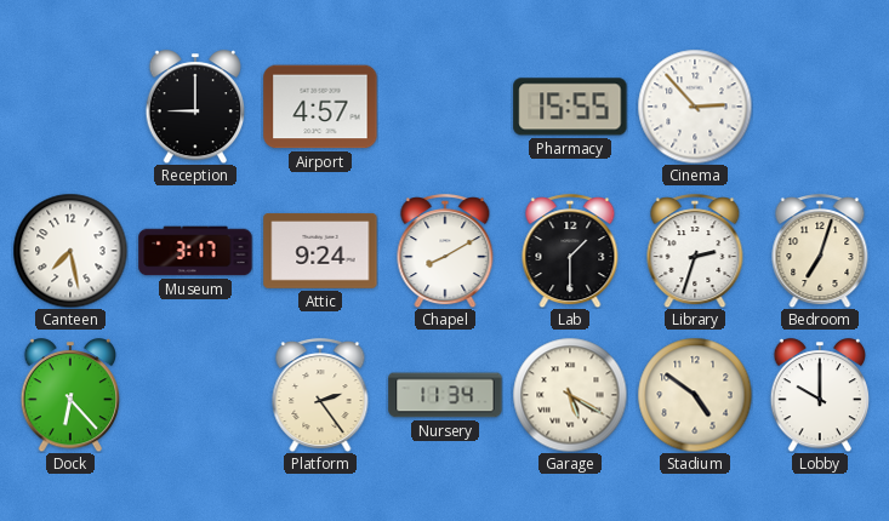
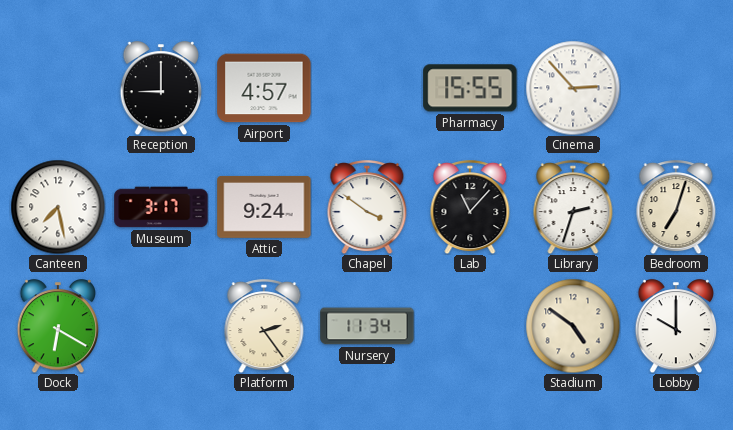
Chapel: 8:10 -> 3:51
Lab: 1:30 -> 11:07
Dock: 6:23 -> 6:20
Garage: 5:20 -> none
